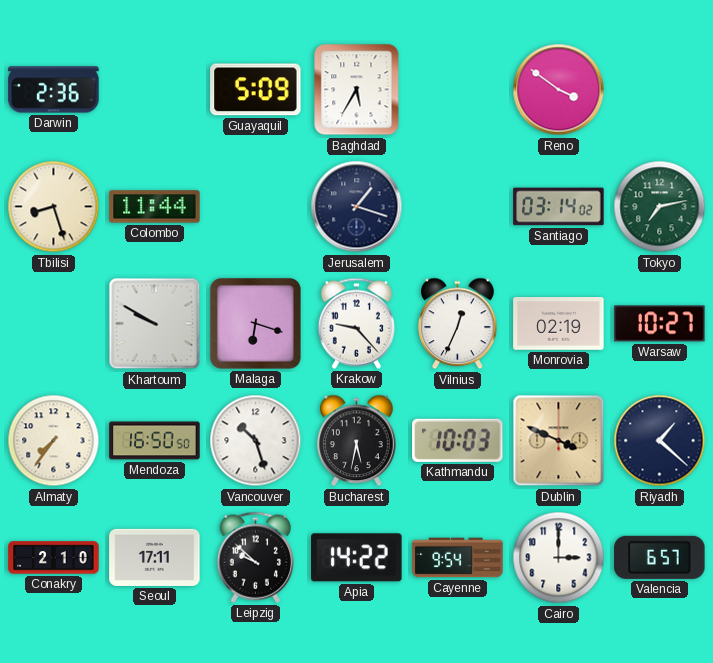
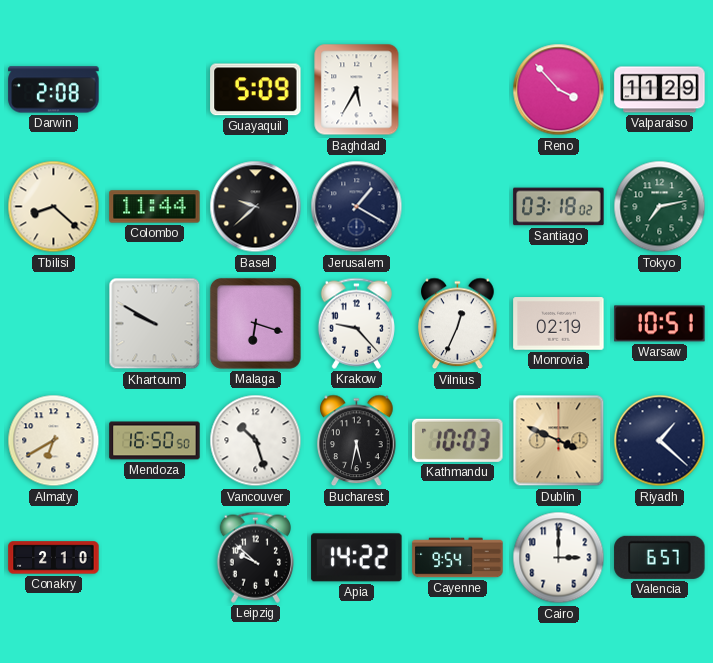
Darwin: 2:36 -> 2:08
Reno: 3:51 -> 3:53
Valparaiso: none -> 11:29
Tbilisi: 8:27 -> 8:22
Basel: none -> 9:38
Jerusalem: 1:18 -> 1:20
Santiago: 03:14 -> 03:18
Warsaw: 10:27 -> 10:51
Almaty: 7:36 -> 6:40
Seoul: 17:11 -> none
